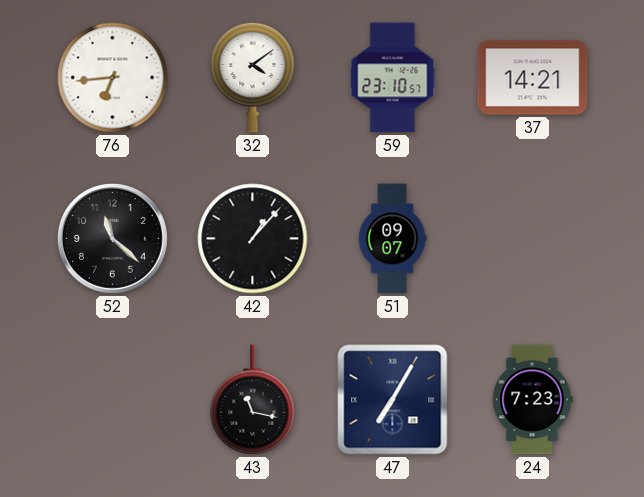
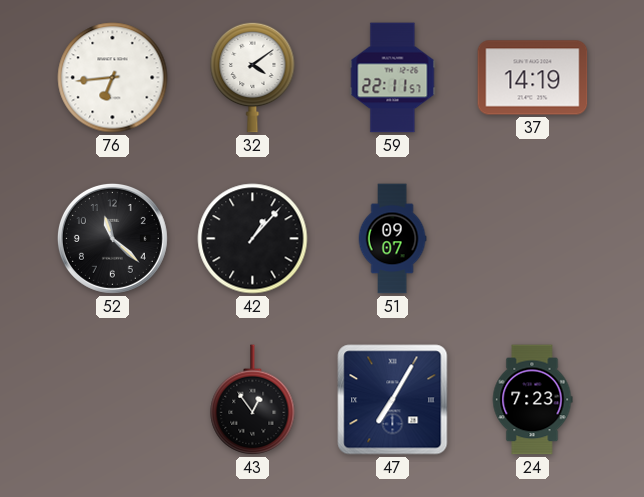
59: 23:10 -> 22:11
37: 14:21 -> 14:19
43: 11:17 -> 12:54
